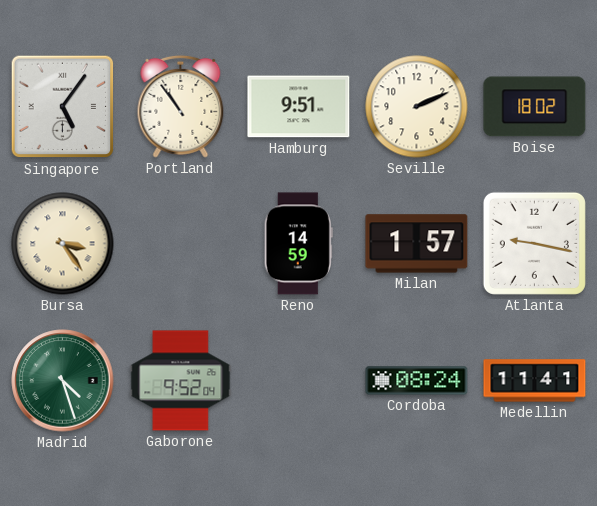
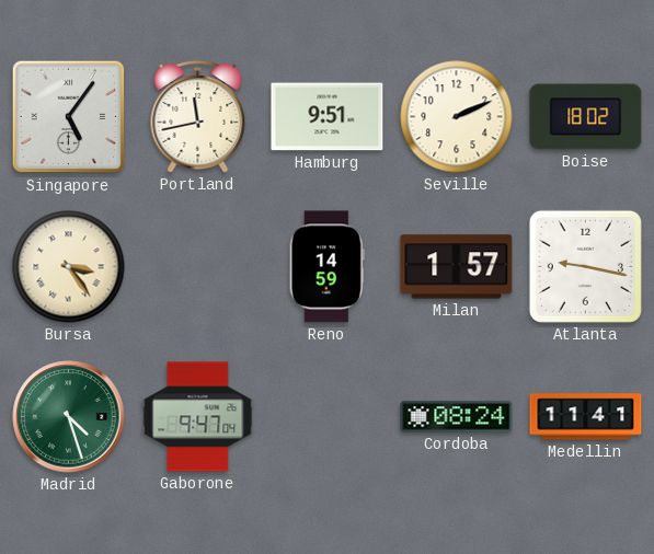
Portland: 10:54 -> 11:43
Gaborone: 9:52 -> 9:47
